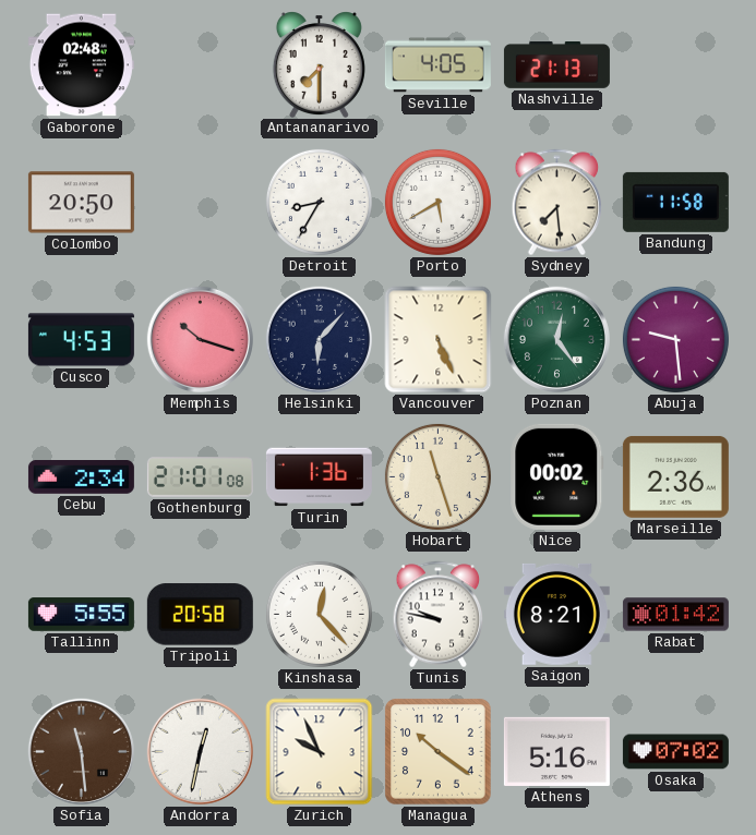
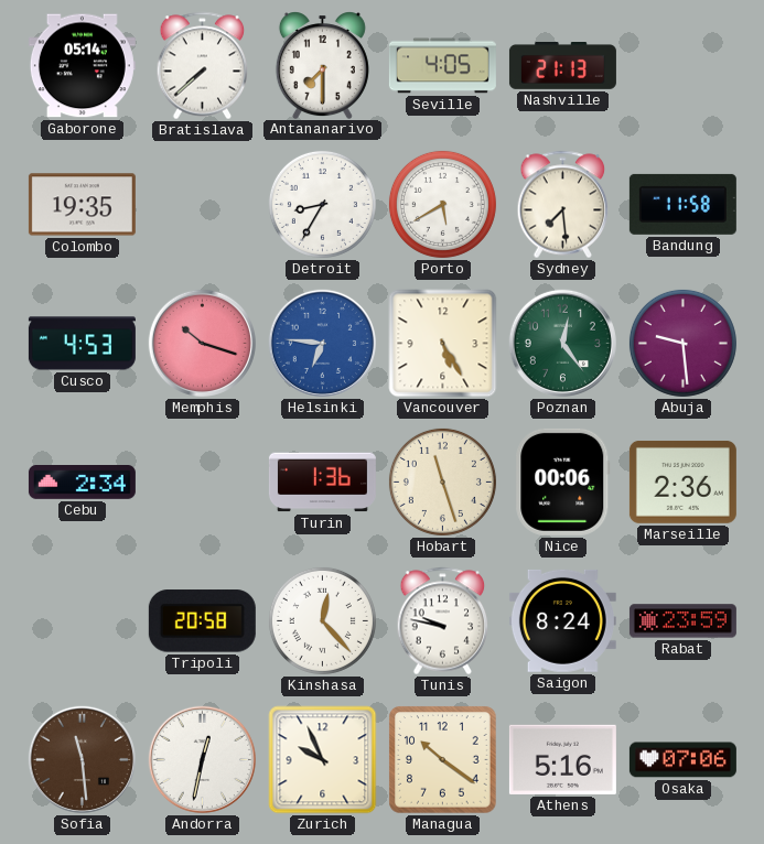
Gaborone: 02:48 -> 05:14
Bratislava: none -> 7:38
Colombo: 20:50 -> 19:35
Helsinki: 6:07 -> 6:46
Helsinki dial: navy -> blue
Vancouver: 5:26 -> 5:25
Gothenburg: 21:01 -> none
Nice: 00:02 -> 00:06
Tallinn: 5:55 -> none
Saigon: 8:21 -> 8:24
Rabat: 01:42 -> 23:59
Osaka: 07:02 -> 07:06
